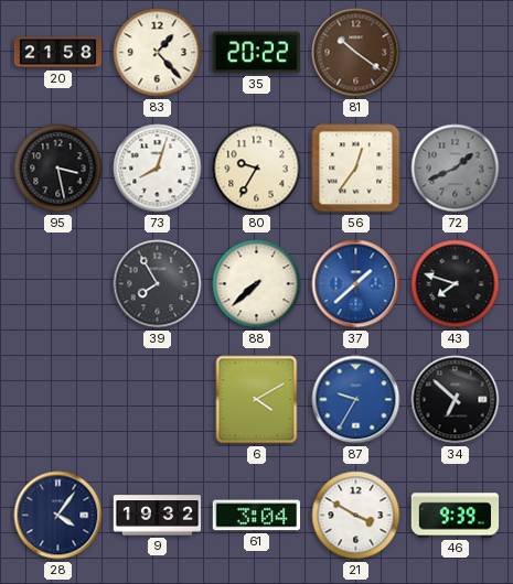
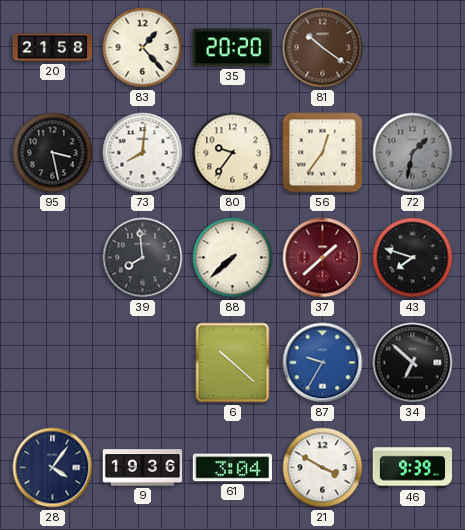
35: 20:22 -> 20:20
73: 8:03 -> 8:01
80: 9:35 -> 9:36
72: 1:41 -> 1:32
39: 7:55 -> 7:59
37 dial: blue -> burgundy
6: 4:10 -> 10:22
9: 19:32 -> 19:36
